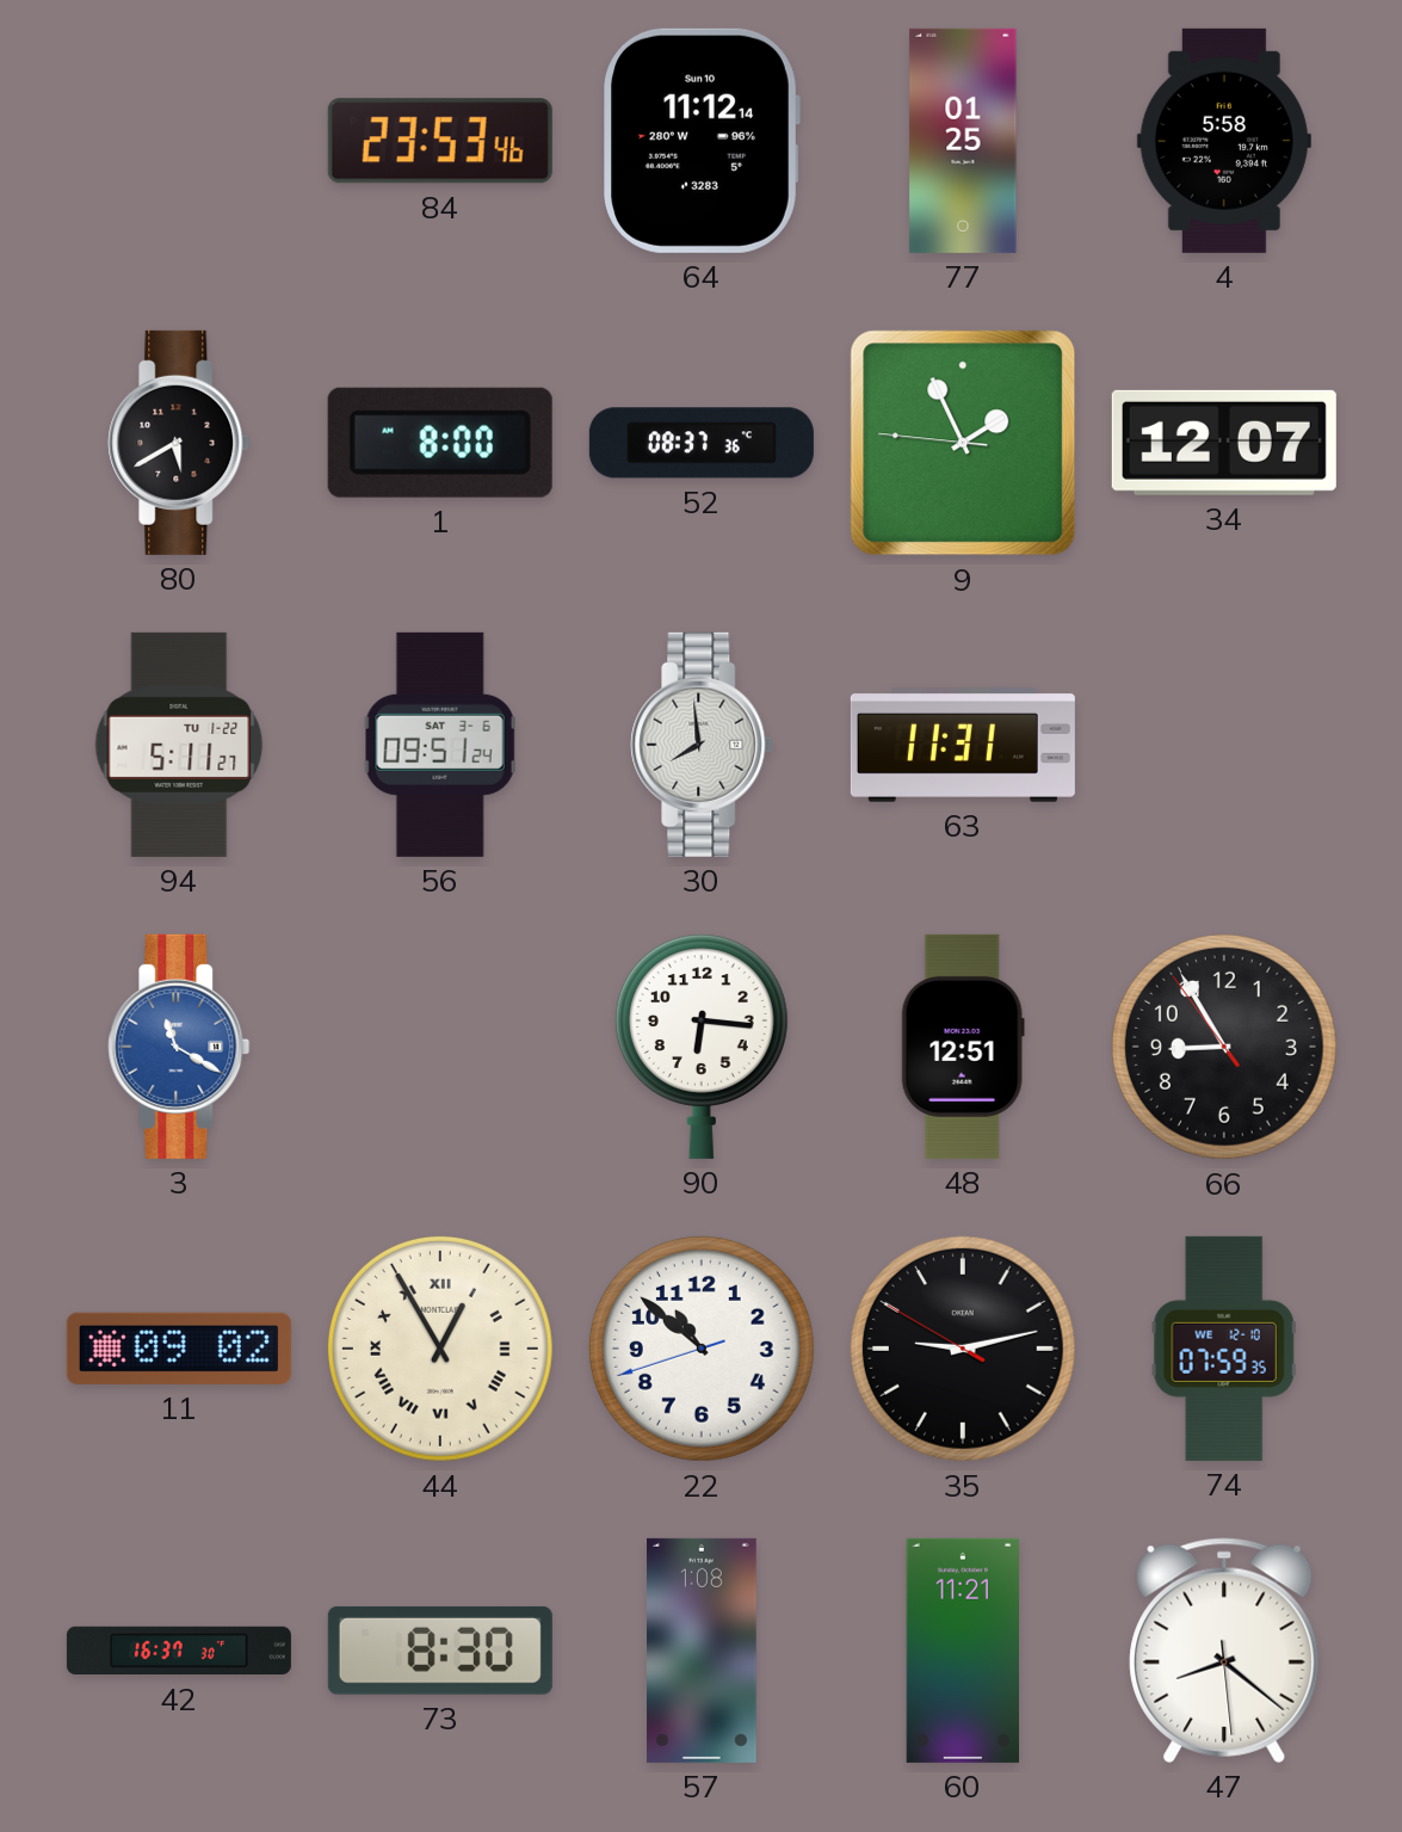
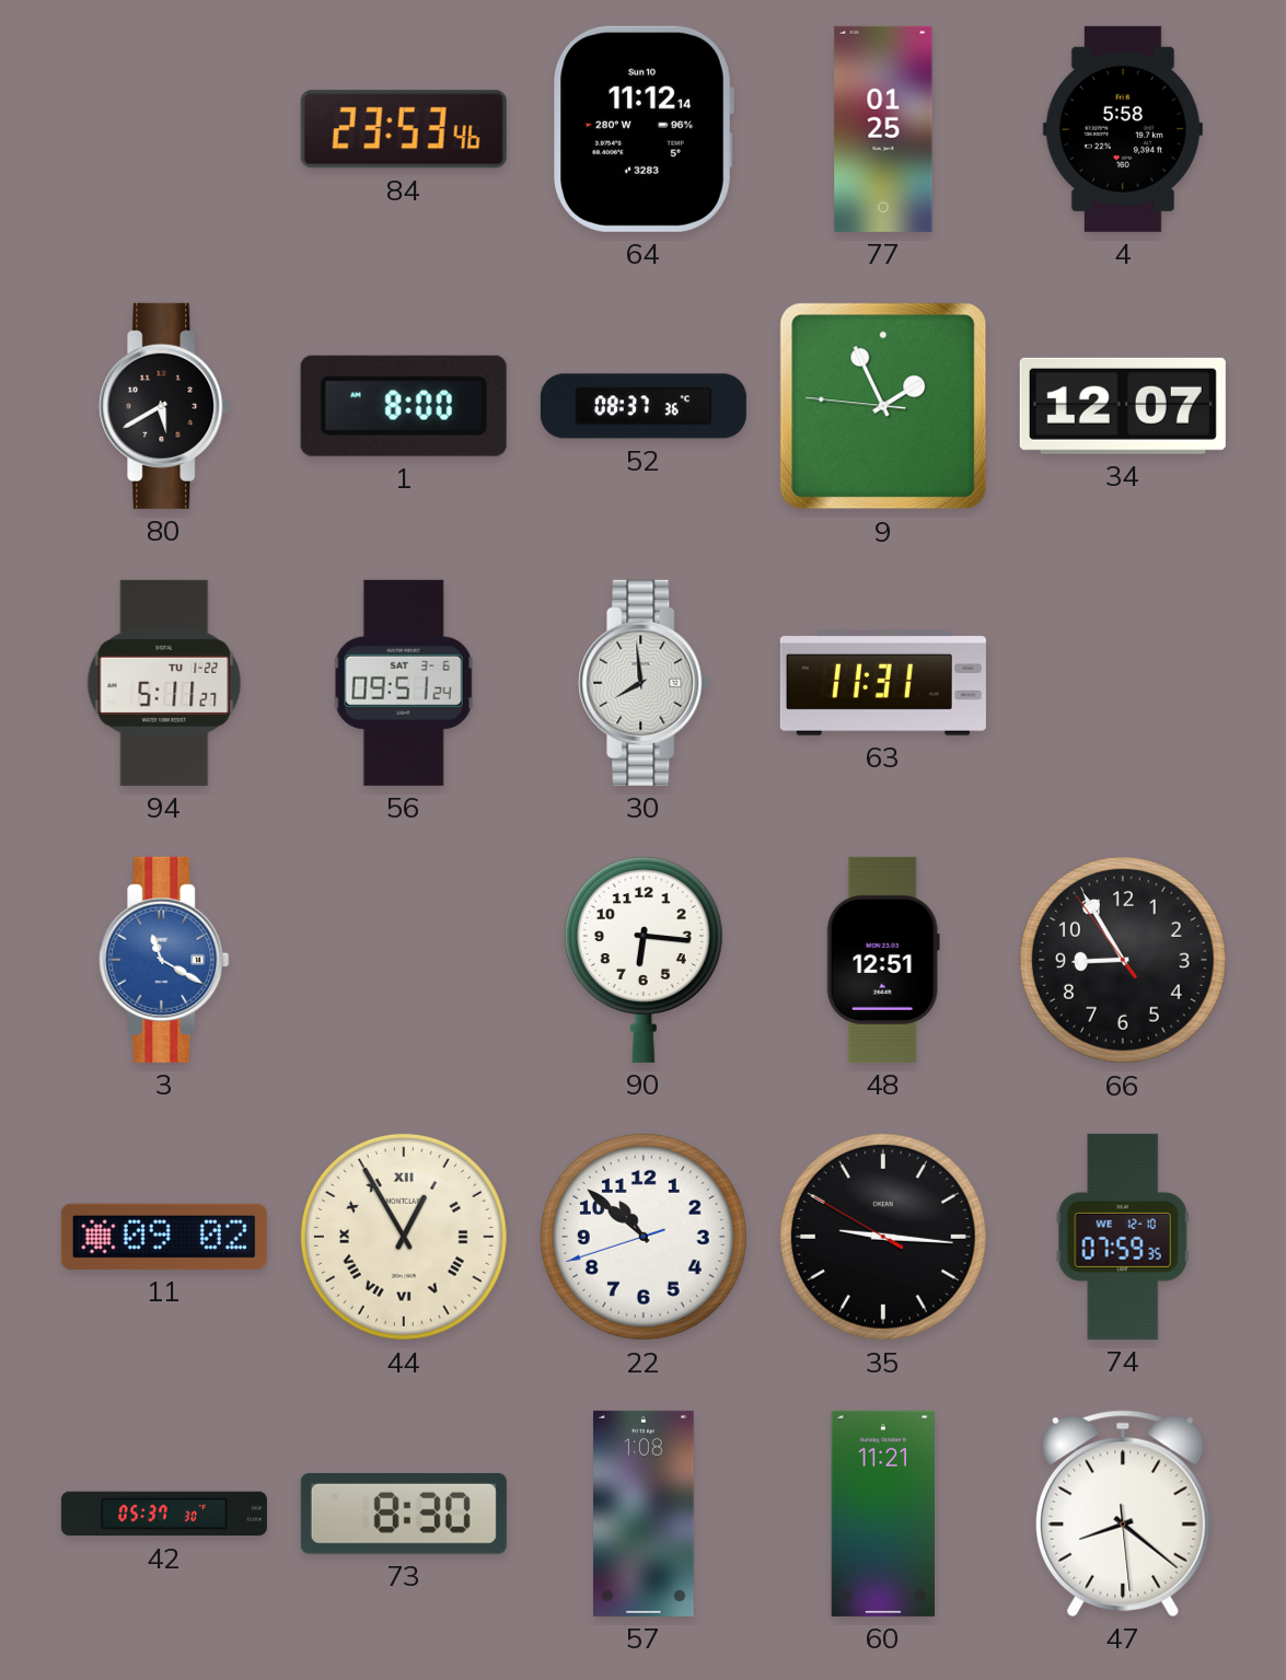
35: 9:12 -> 9:15
42: 16:37 -> 05:37
